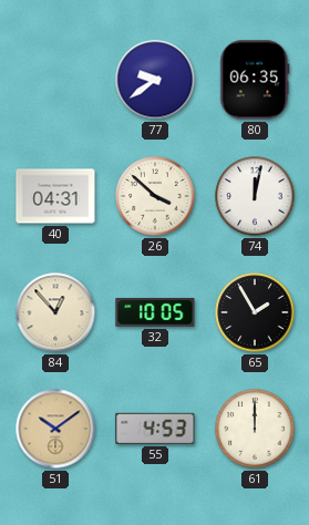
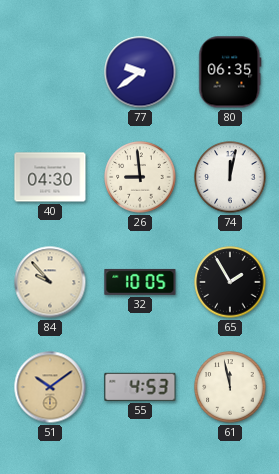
40: 04:31 -> 04:30
26: 3:52 -> 8:59
84: 12:53 -> 9:53
61: 12:00 -> 11:58
